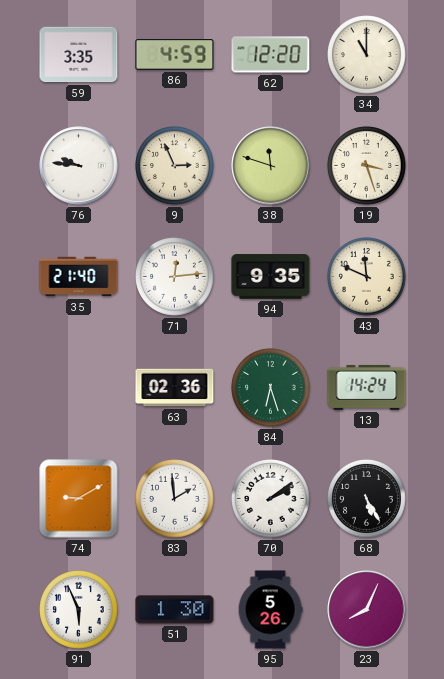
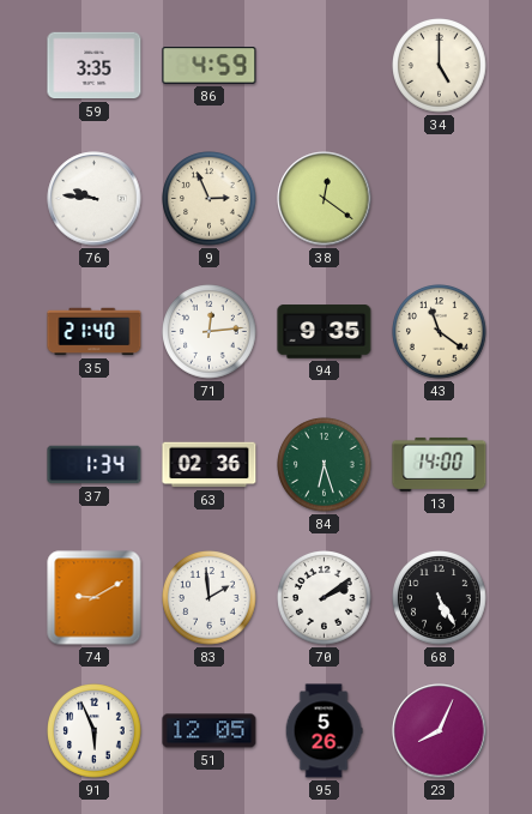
62: 12:20 -> none
34: 11:00 -> 5:00
38: 11:48 -> 12:21
19: 3:27 -> none
43: 11:49 -> 11:21
37: none -> 1:34
13: 14:24 -> 14:00
51: 1:30 -> 12:05
